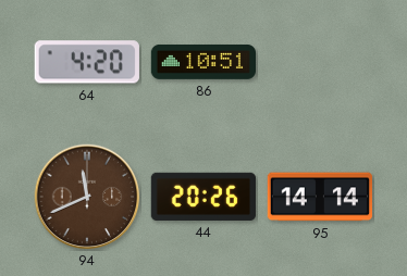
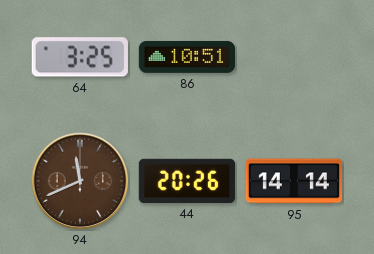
64: 4:20 -> 3:25
